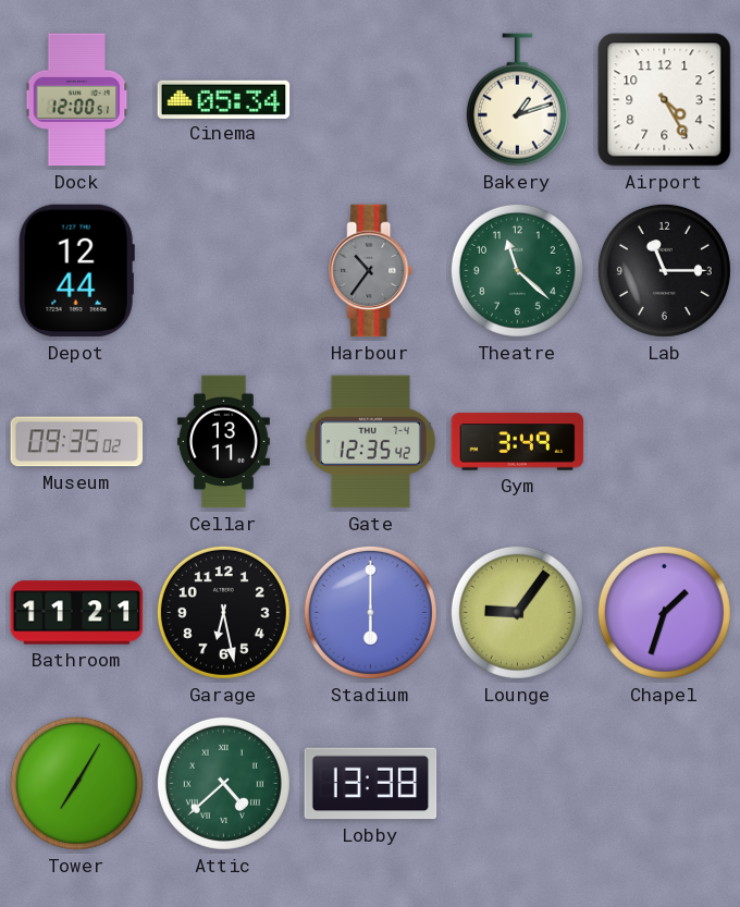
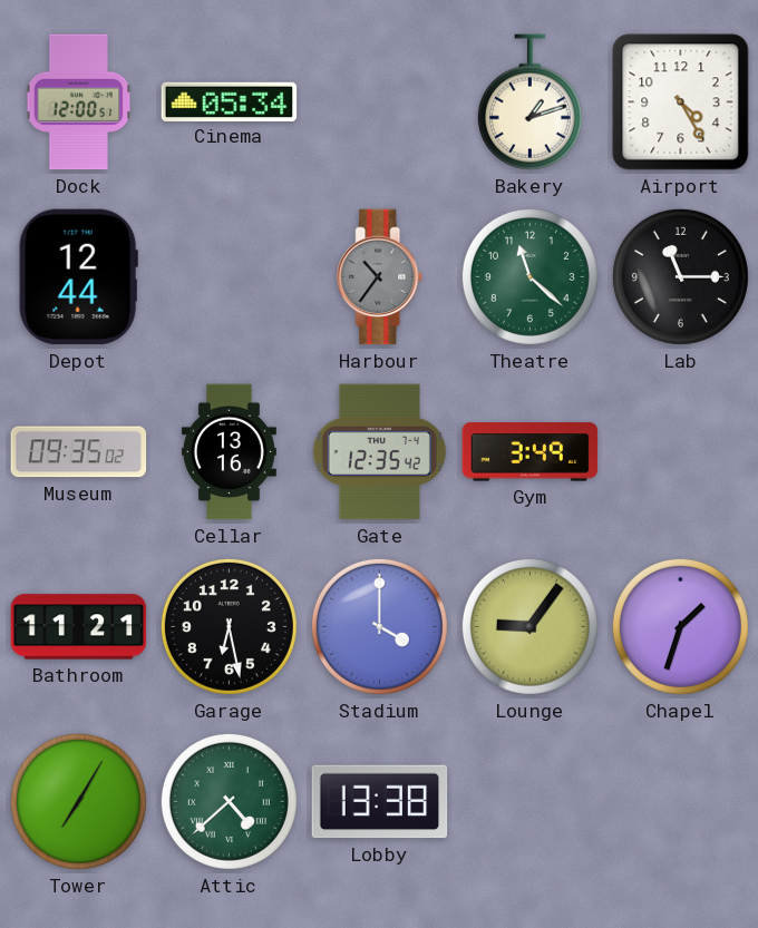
Cellar: 13:11 -> 13:16
Stadium: 6:00 -> 4:00
